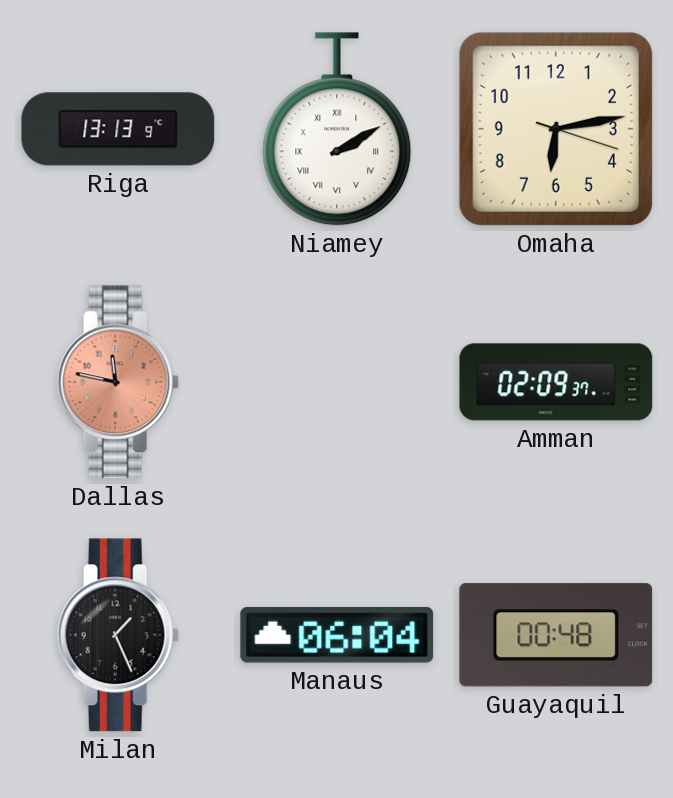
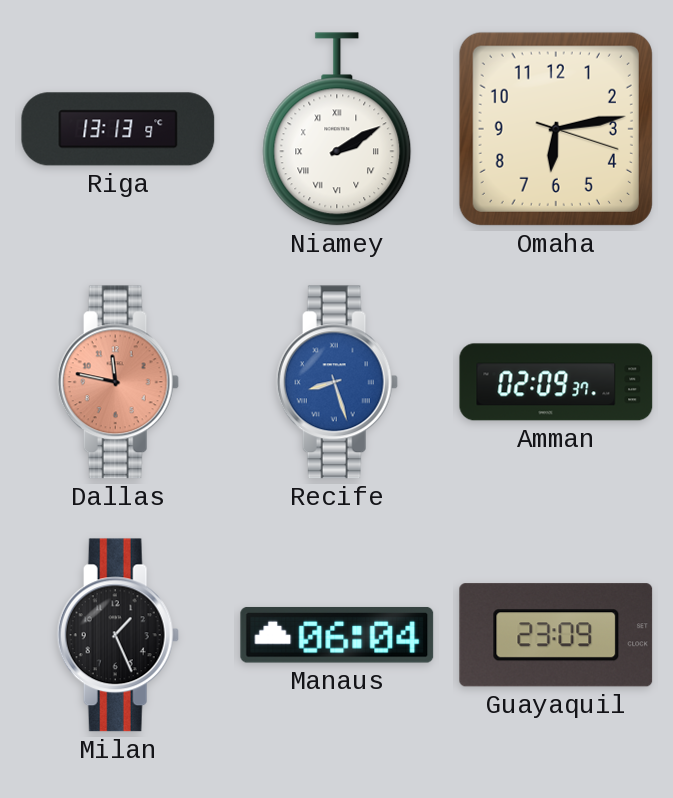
Recife: none -> 8:27
Guayaquil: 00:48 -> 23:09
